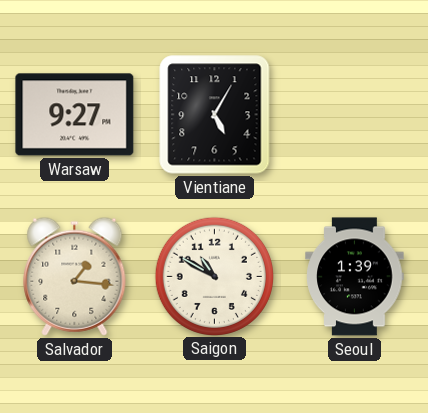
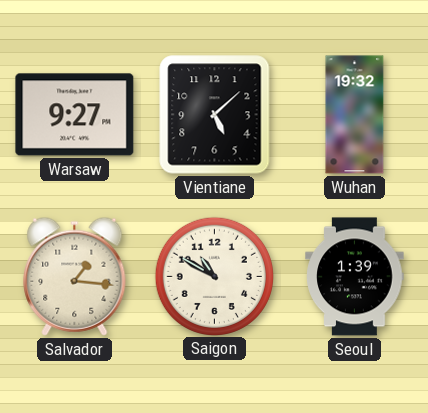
Vientiane: 5:05 -> 5:08
Wuhan: none -> 19:32
